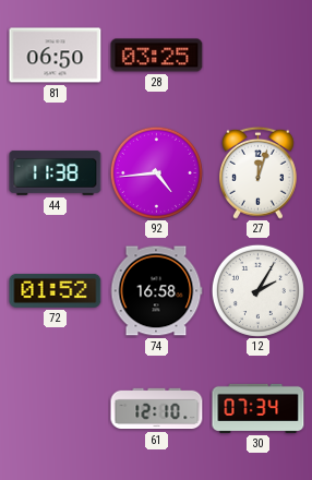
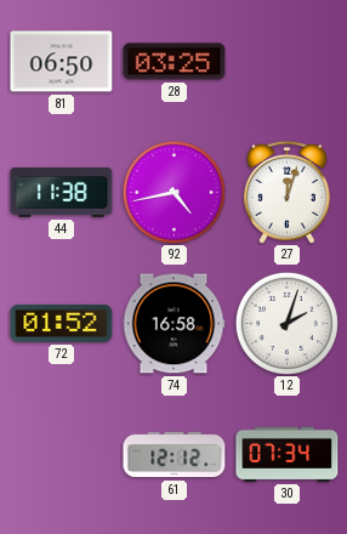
92: 4:44 -> 4:43
12: 2:05 -> 2:03
61: 12:10 -> 12:12
